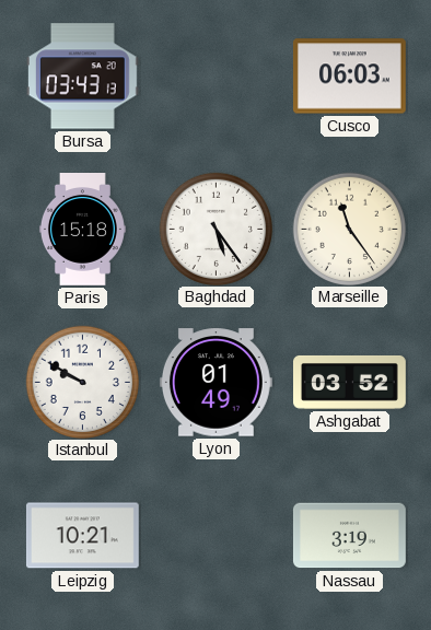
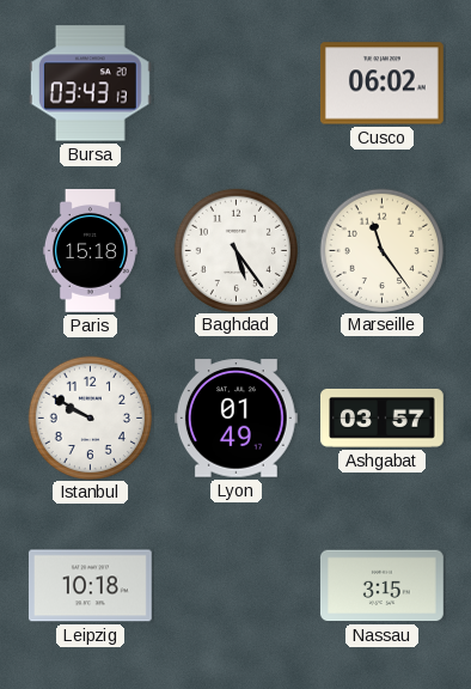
Cusco: 06:03 -> 06:02
Ashgabat: 03:52 -> 03:57
Leipzig: 10:21 -> 10:18
Nassau: 3:19 -> 3:15
